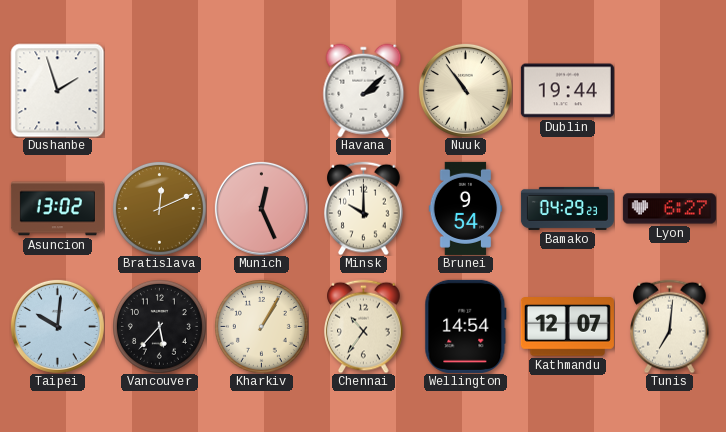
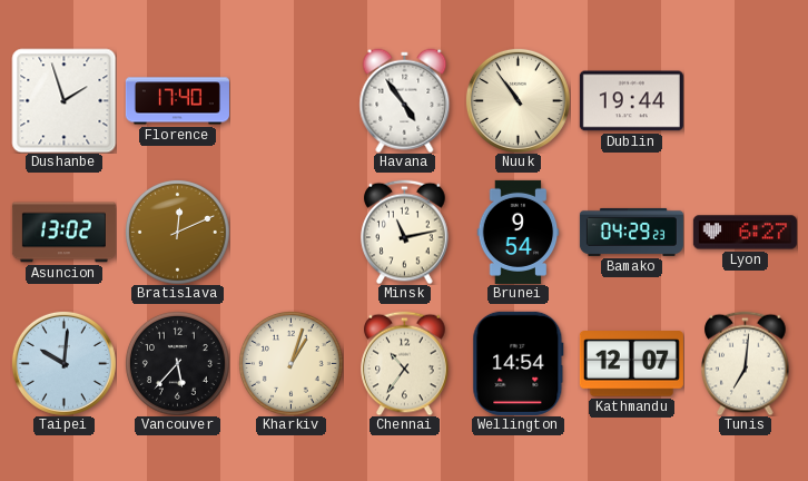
Florence: none -> 17:40
Havana: 2:08 -> 4:54
Munich: 12:26 -> none
Minsk: 10:00 -> 11:13
Kharkiv: 1:05 -> 1:03
